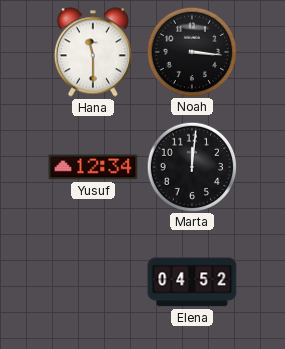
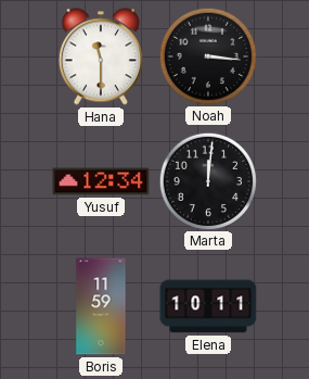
Boris: none -> 11:59
Elena: 04:52 -> 10:11
